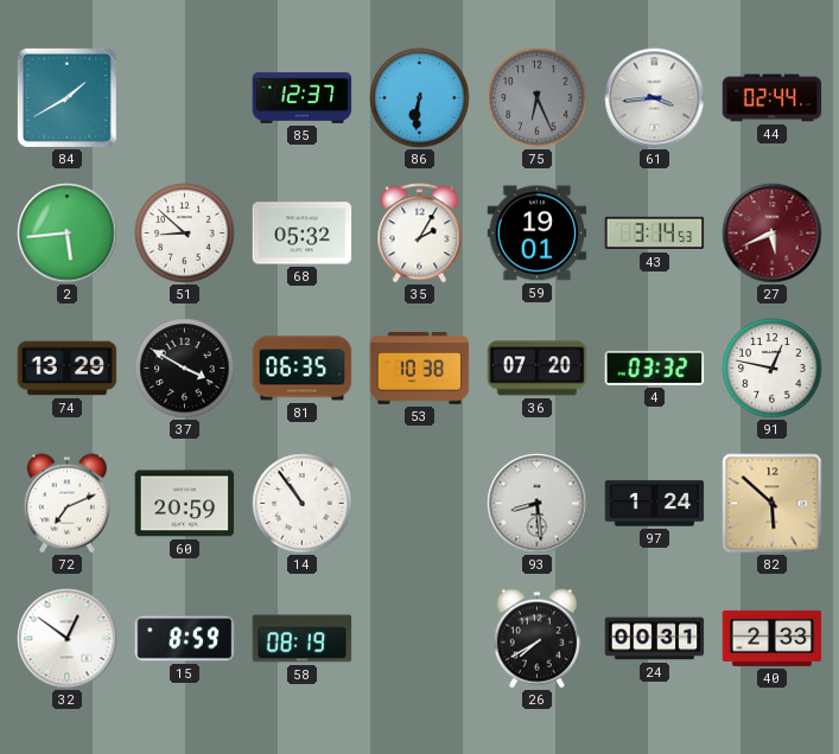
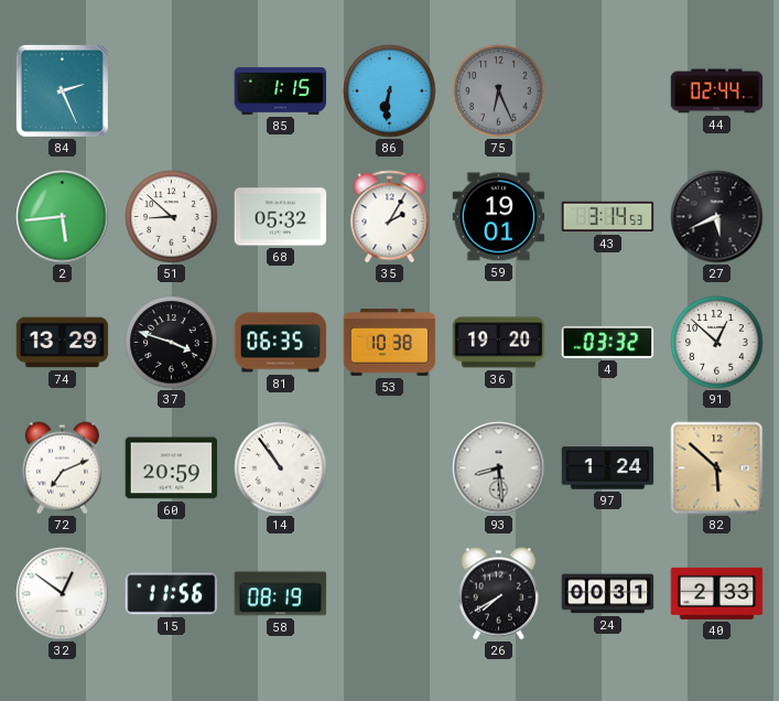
84: 1:40 -> 2:26
85: 12:37 -> 1:15
61: 3:44 -> none
27 dial: burgundy -> black
37: 3:50 -> 3:48
36: 07:20 -> 19:20
91: 12:47 -> 12:52
15: 8:59 -> 11:56
